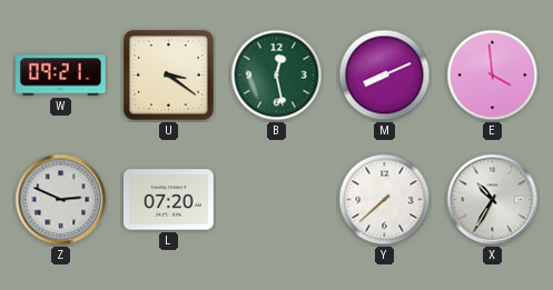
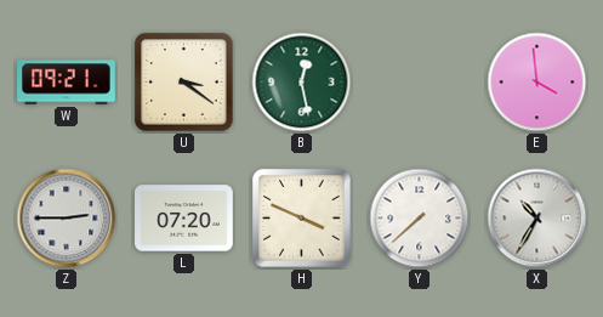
M: 8:11 -> none
Z: 2:49 -> 2:45
H: none -> 3:49
